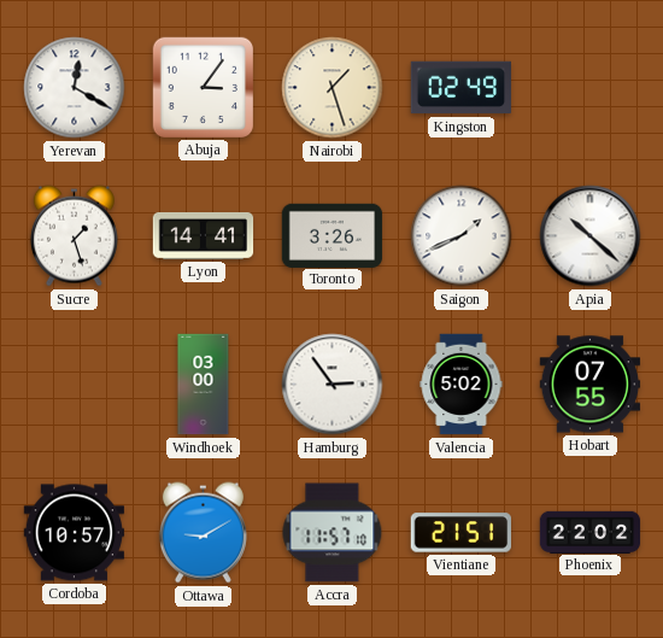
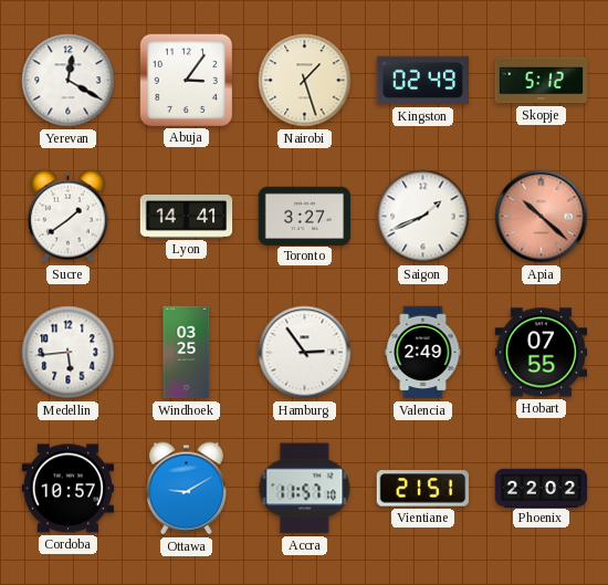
Skopje: none -> 5:12
Sucre: 1:27 -> 1:39
Toronto: 3:26 -> 3:27
Apia dial: white -> salmon
Medellin: none -> 5:44
Windhoek: 03:00 -> 03:25
Valencia: 5:02 -> 2:49
